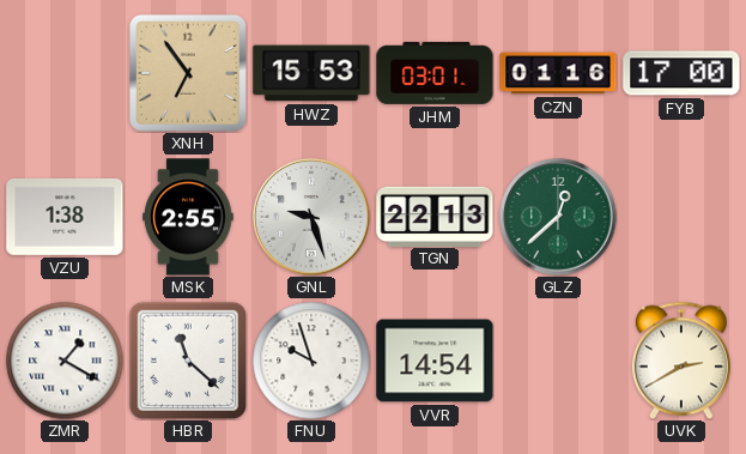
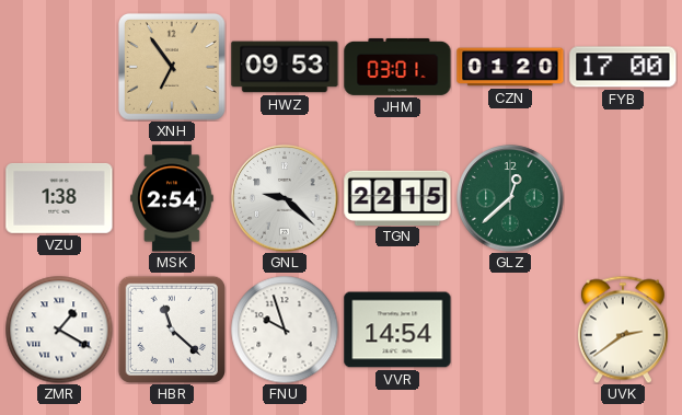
HWZ: 15:53 -> 09:53
CZN: 01:16 -> 01:20
MSK: 2:55 -> 2:54
GNL: 9:27 -> 9:22
TGN: 22:13 -> 22:15
UVK: 2:40 -> 2:39
